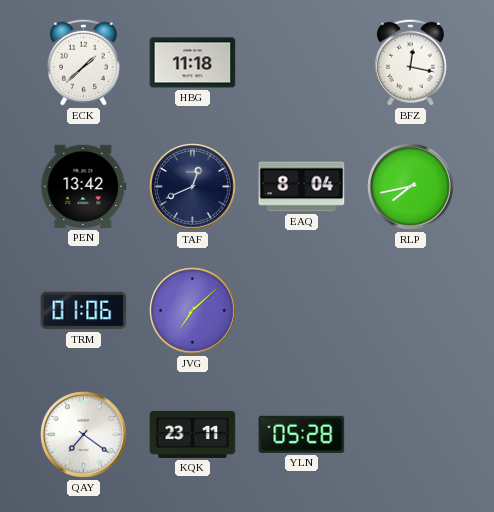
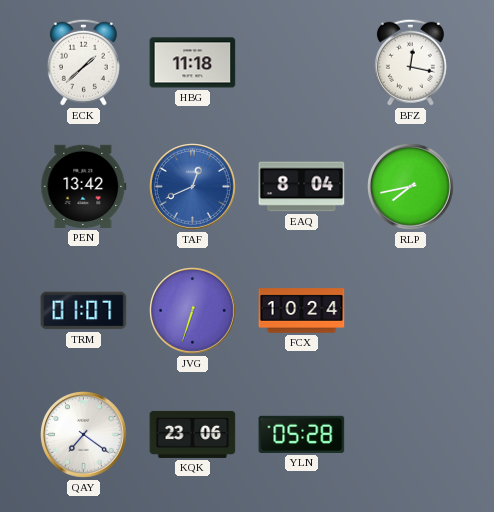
TAF dial: navy -> blue
TRM: 01:06 -> 01:07
JVG: 7:08 -> 6:33
FCX: none -> 10:24
KQK: 23:11 -> 23:06
